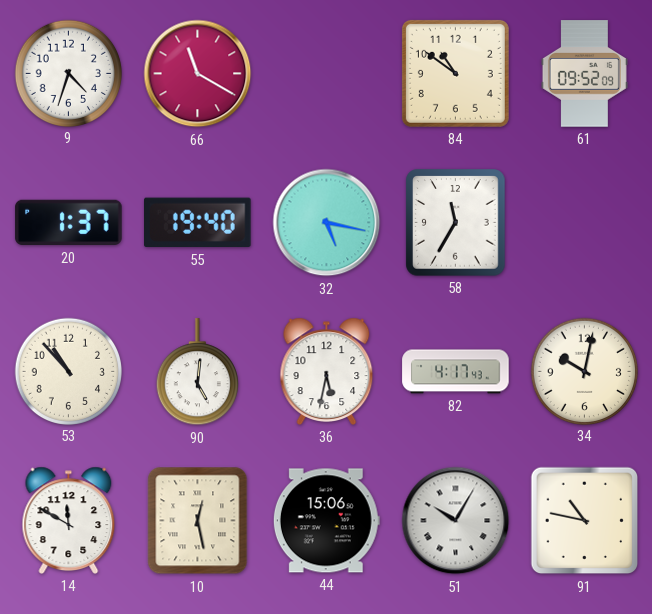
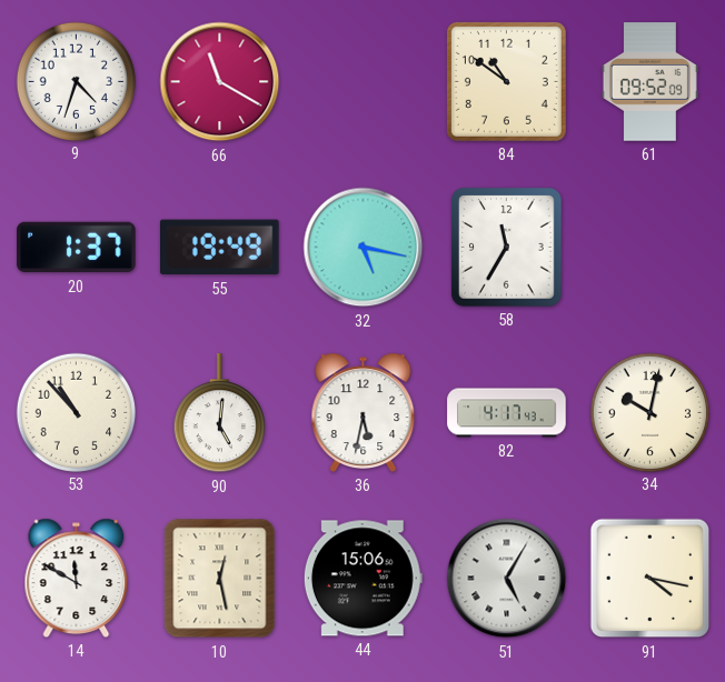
55: 19:40 -> 19:49
51: 10:05 -> 5:05
91: 10:47 -> 4:17
